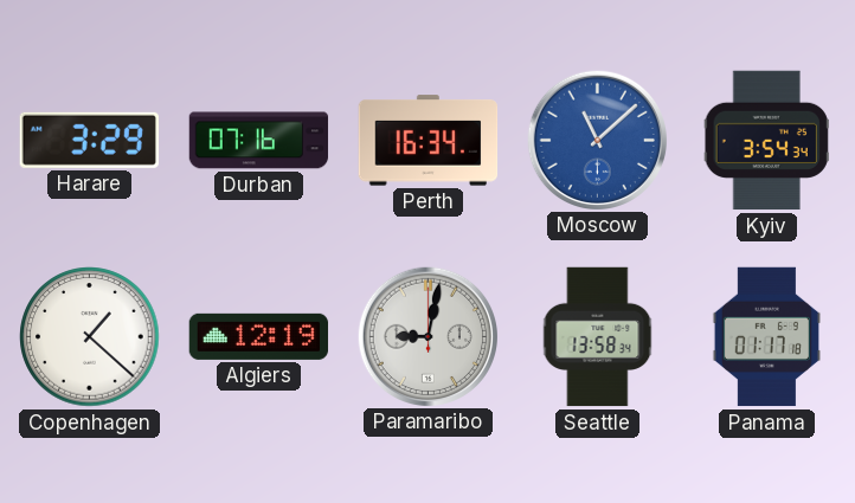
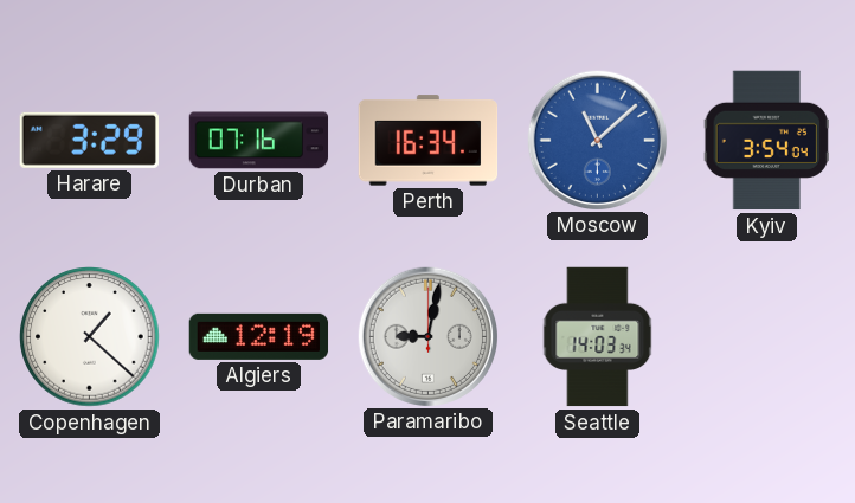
Kyiv: 3:54:34 -> 3:54:04
Seattle: 13:58 -> 14:03
Panama: 01:17 -> none
